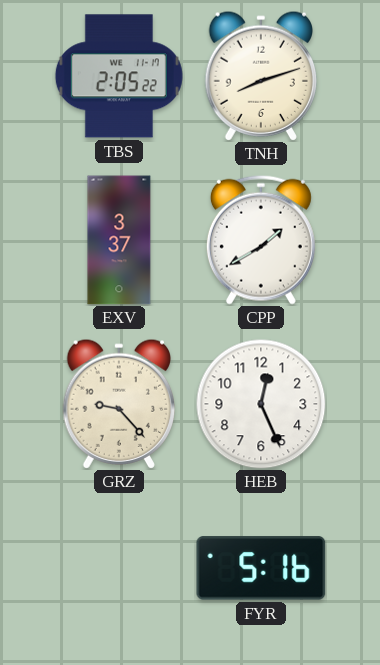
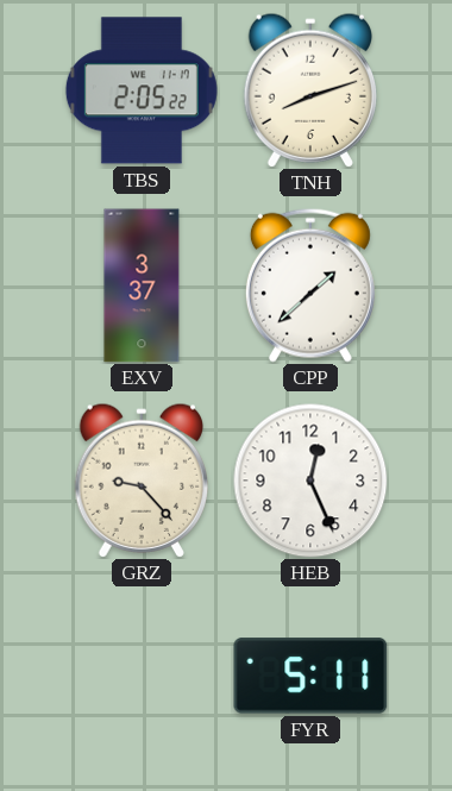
CPP: 1:40 -> 1:38
FYR: 5:16 -> 5:11
